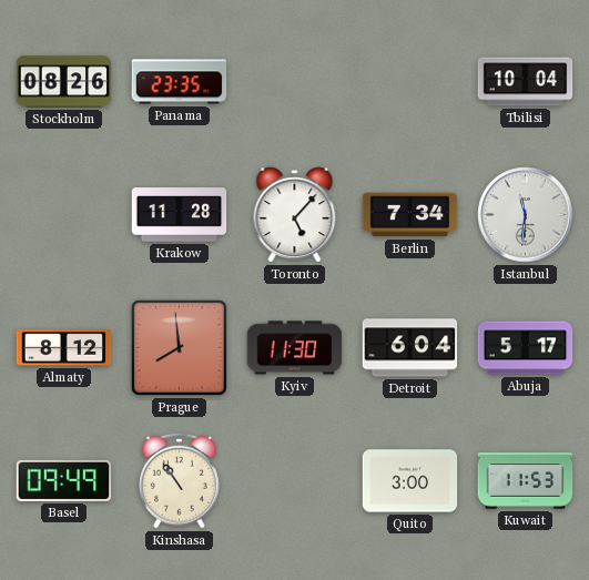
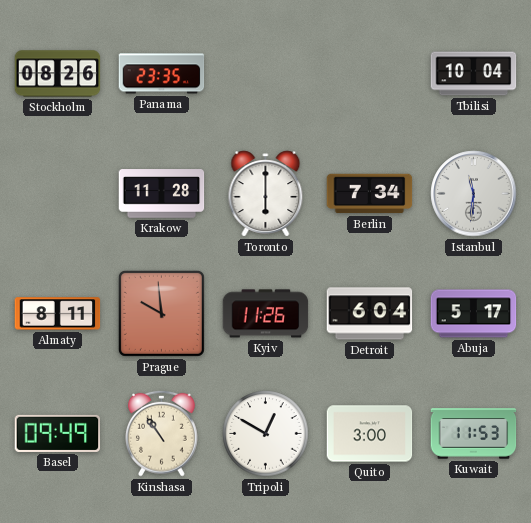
Toronto: 5:07 -> 6:00
Almaty: 8:12 -> 8:11
Prague: 7:59 -> 9:59
Kyiv: 11:30 -> 11:26
Tripoli: none -> 12:50
